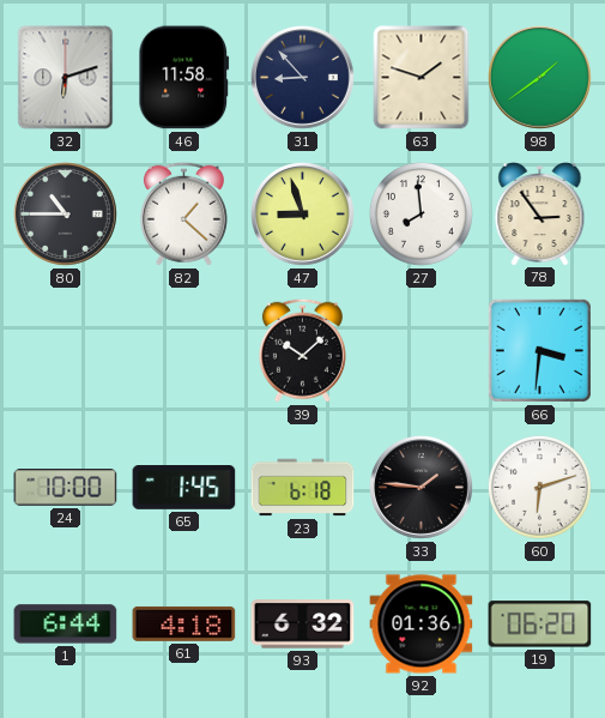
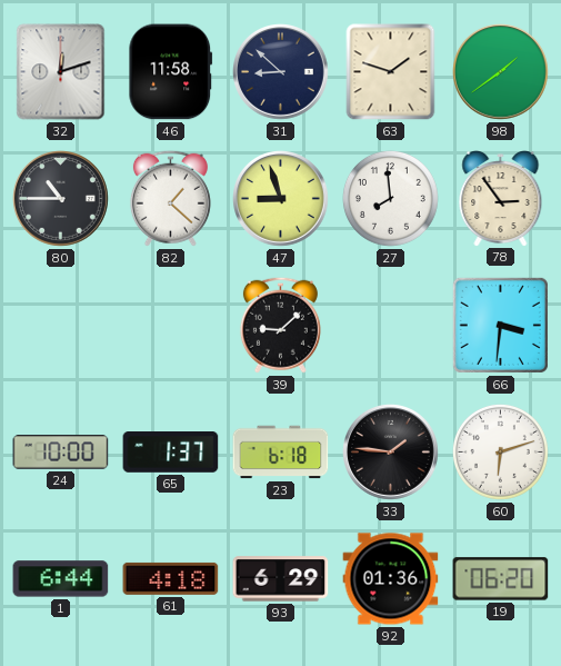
32: 6:12 -> 12:12
31: 8:53 -> 8:52
39: 10:08 -> 9:08
65: 1:45 -> 1:37
93: 6:32 -> 6:29
